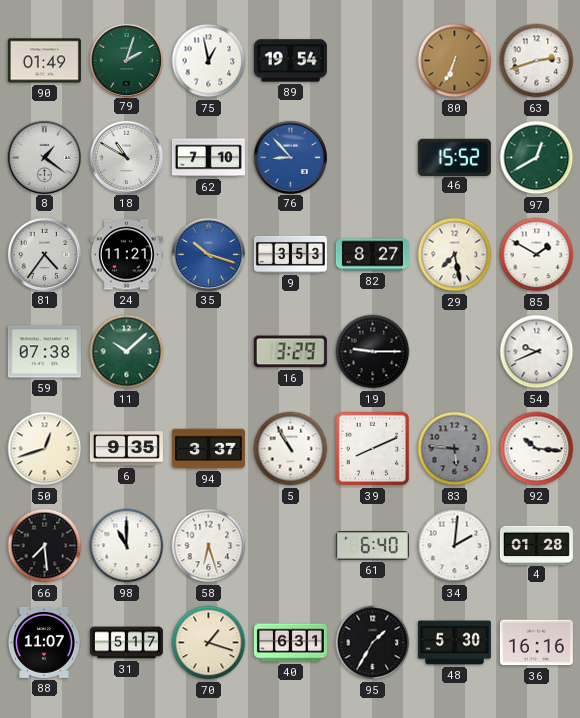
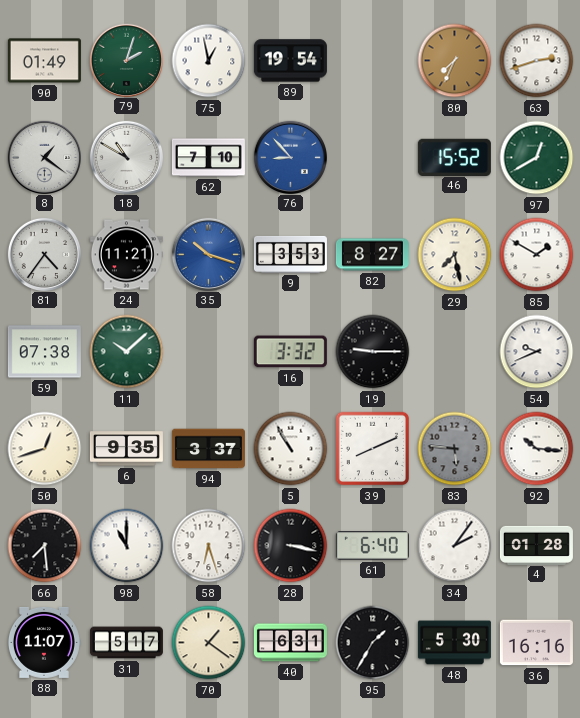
80: 6:34 -> 7:34
16: 3:29 -> 3:32
28: none -> 3:17
34: 2:01 -> 2:06
70: 1:18 -> 1:21
